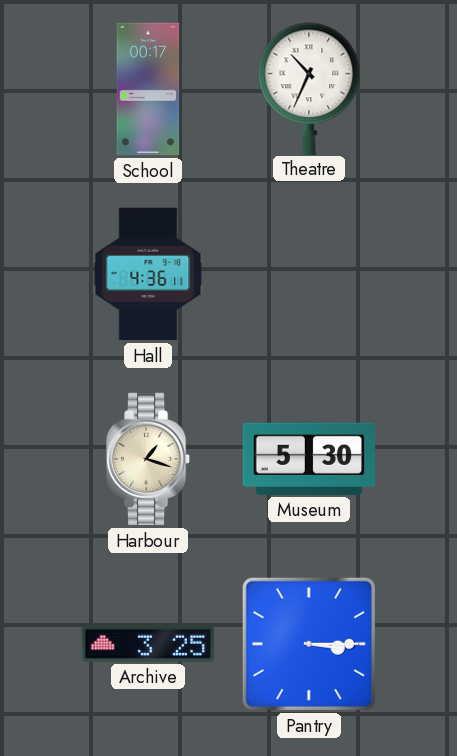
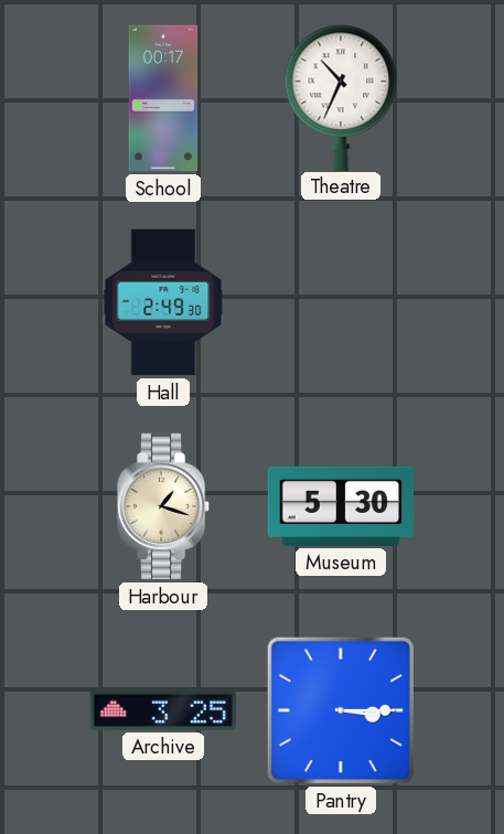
Hall: 4:36 -> 2:49
